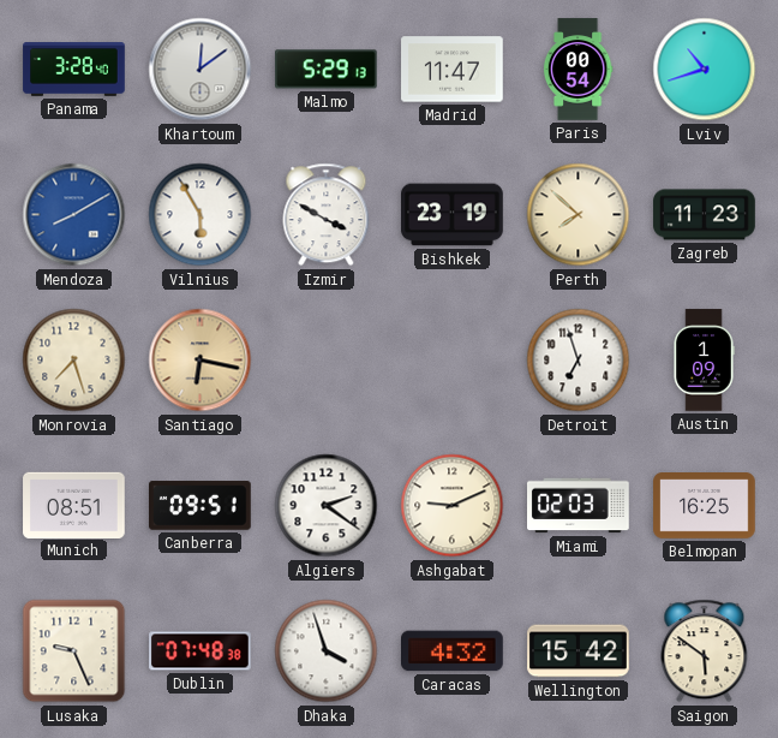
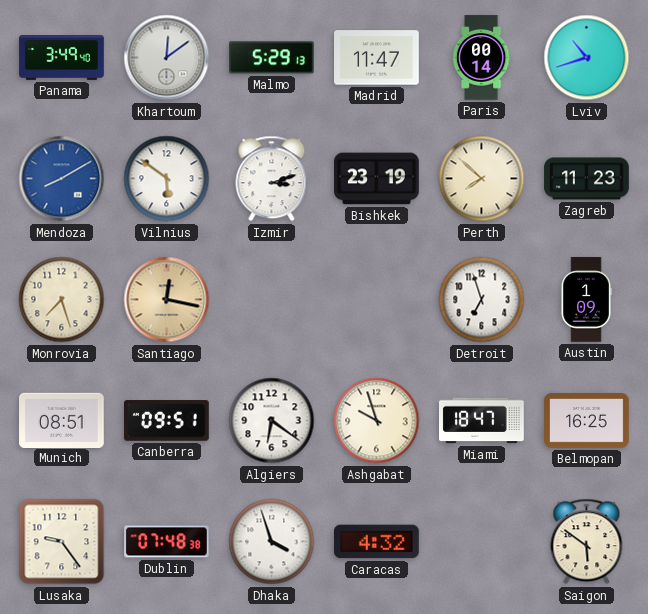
Panama: 3:28 -> 3:49
Paris: 00:54 -> 00:14
Vilnius: 5:55 -> 5:51
Izmir: 3:50 -> 3:12
Santiago: 6:17 -> 12:17
Algiers: 2:21 -> 6:21
Ashgabat: 9:11 -> 9:57
Miami: 02:03 -> 18:47
Lusaka: 9:26 -> 9:24
Wellington: 15:42 -> none
